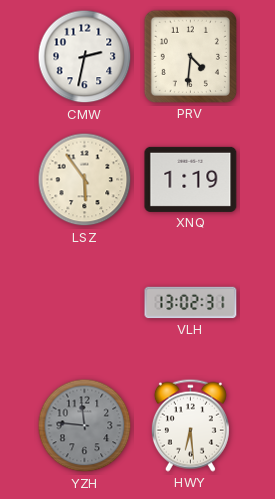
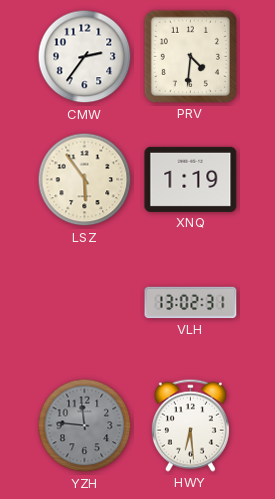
CMW: 2:32 -> 2:36
